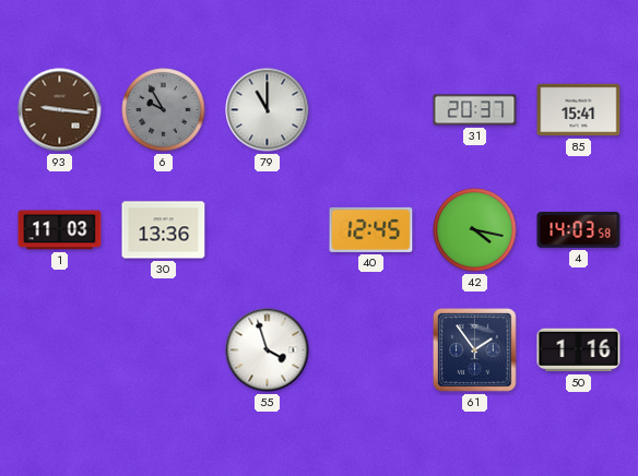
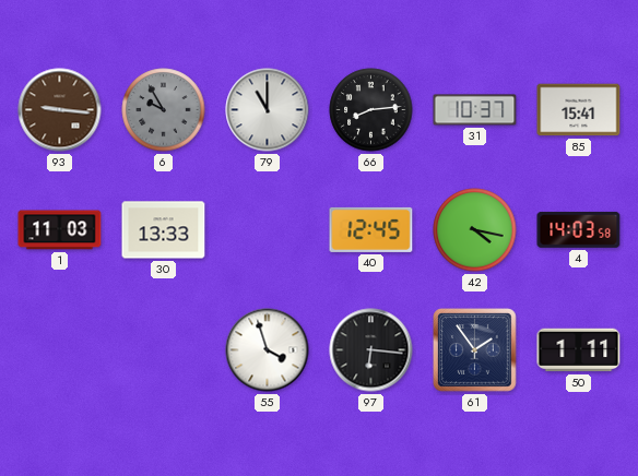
66: none -> 8:14
31: 20:37 -> 10:37
30: 13:36 -> 13:33
97: none -> 6:16
50: 1:16 -> 1:11
